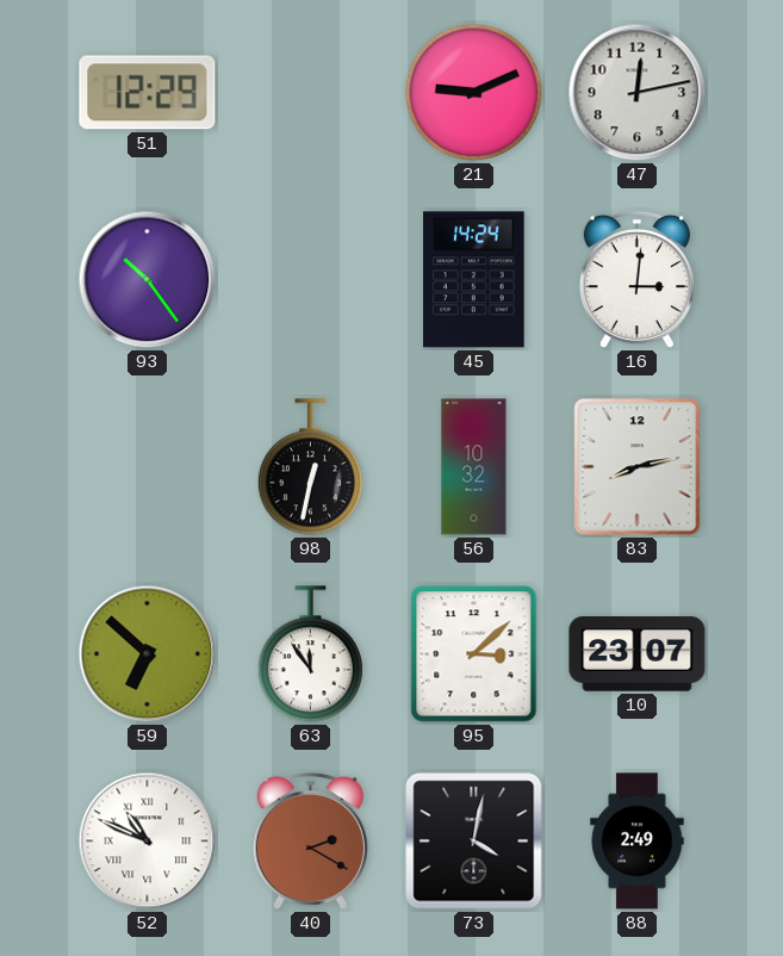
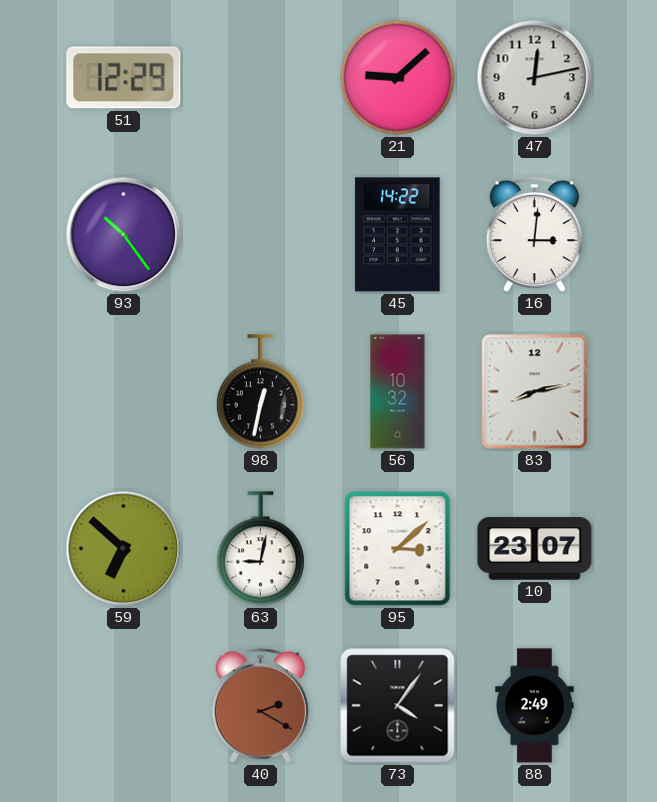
21: 9:11 -> 9:08
45: 14:24 -> 14:22
63: 11:54 -> 9:02
52: 10:49 -> none
73: 4:02 -> 4:06
